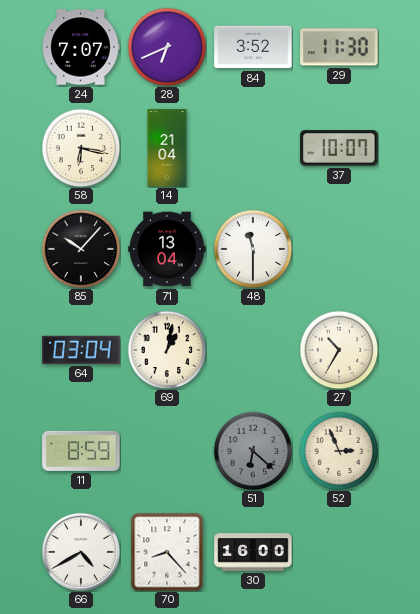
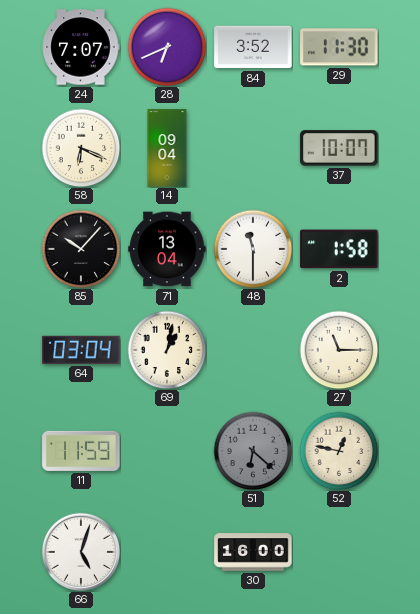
58: 6:17 -> 6:19
14: 21:04 -> 09:04
2: none -> 1:58
27: 10:35 -> 11:15
11: 8:59 -> 11:59
52: 2:56 -> 12:47
66: 4:40 -> 5:03
70: 8:23 -> none
